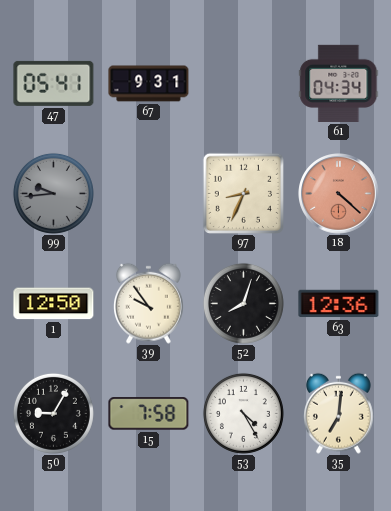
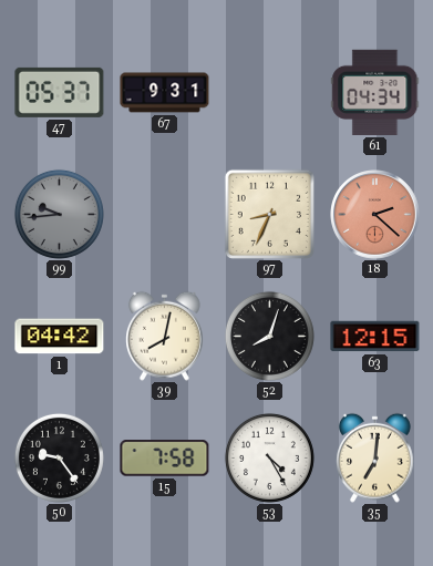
47: 05:41 -> 05:37
18: 4:22 -> 2:22
1: 12:50 -> 04:42
39: 9:54 -> 8:02
63: 12:36 -> 12:15
50: 9:05 -> 9:24
